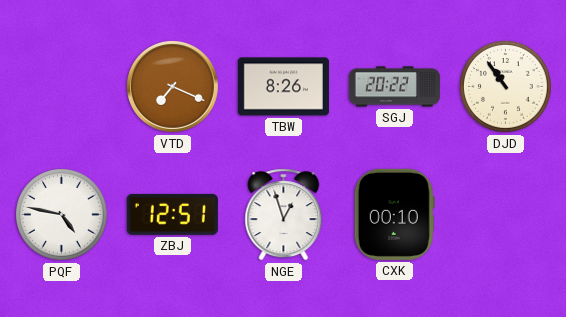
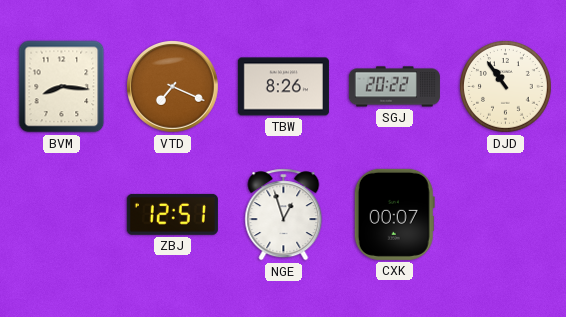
BVM: none -> 8:16
PQF: 4:47 -> none
CXK: 00:10 -> 00:07
